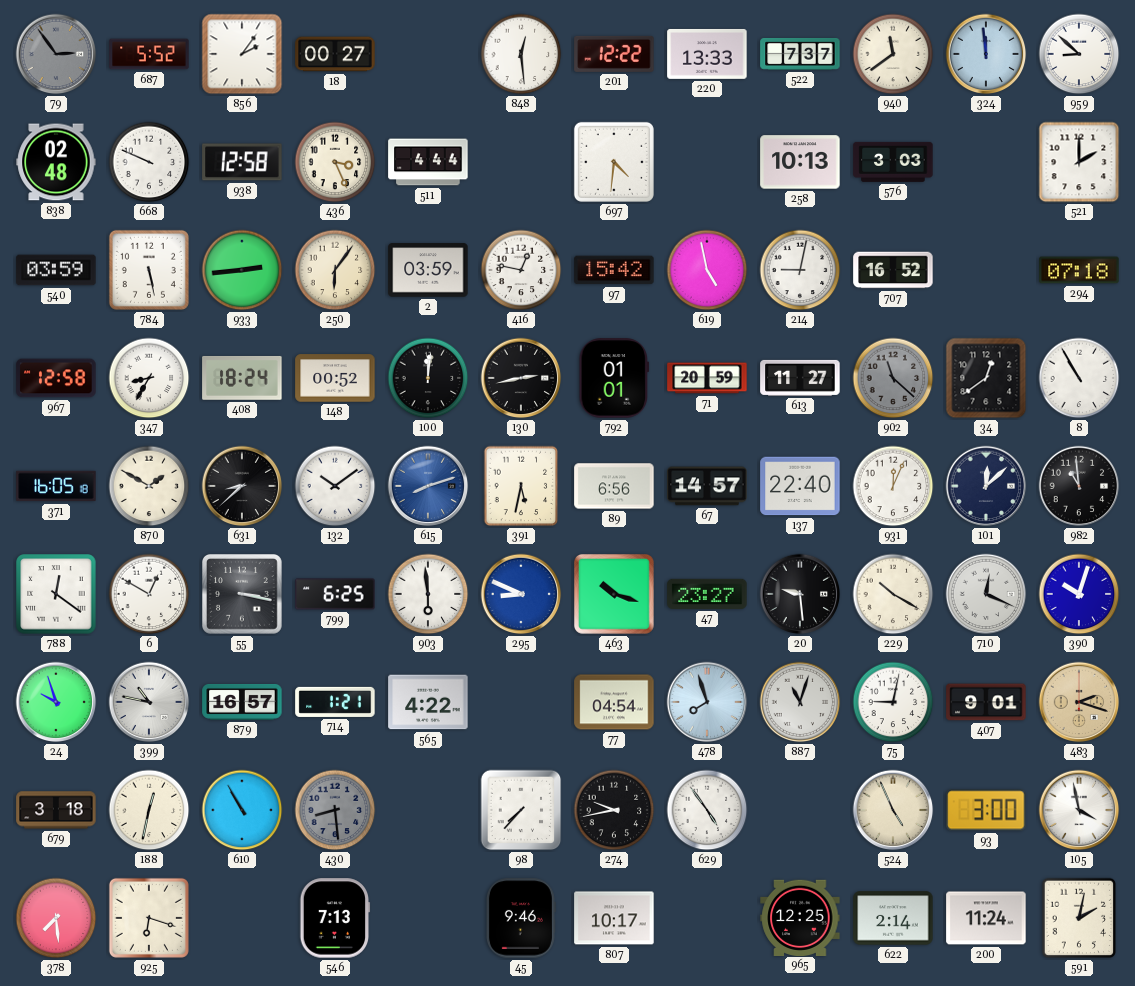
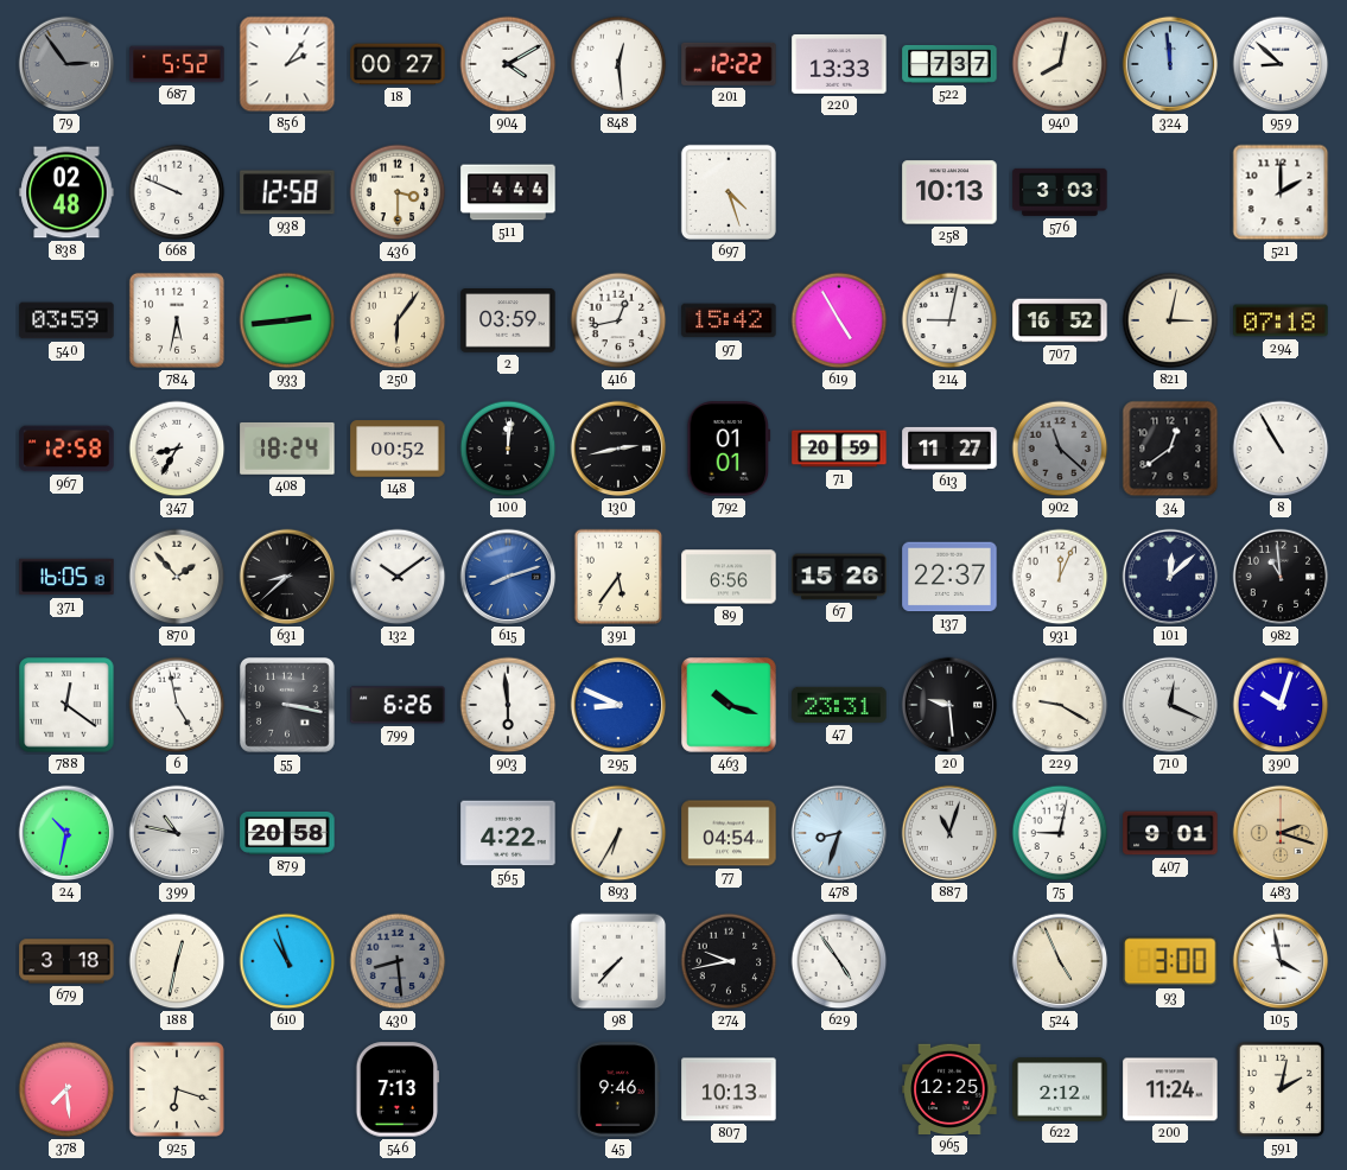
904: none -> 4:10
940: 11:39 -> 8:02
436: 3:26 -> 3:30
697: 4:31 -> 4:27
784: 5:28 -> 5:32
416: 12:47 -> 12:43
619: 4:58 -> 4:55
821: none -> 3:02
870: 1:50 -> 1:53
391: 5:32 -> 5:36
67: 14:57 -> 15:26
137: 22:40 -> 22:37
6: 12:50 -> 4:58
799: 6:25 -> 6:26
47: 23:27 -> 23:31
229: 10:20 -> 9:20
24: 9:57 -> 10:32
879: 16:57 -> 20:58
714: 1:21 -> none
893: none -> 6:35
478: 7:57 -> 8:33
610: 10:55 -> 10:57
807: 10:17 -> 10:13
622: 2:14 -> 2:12
